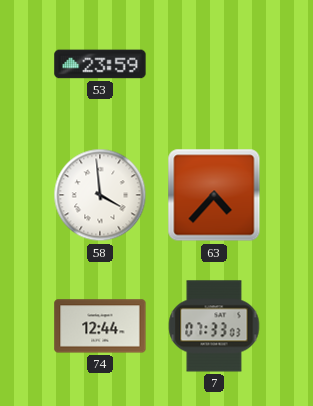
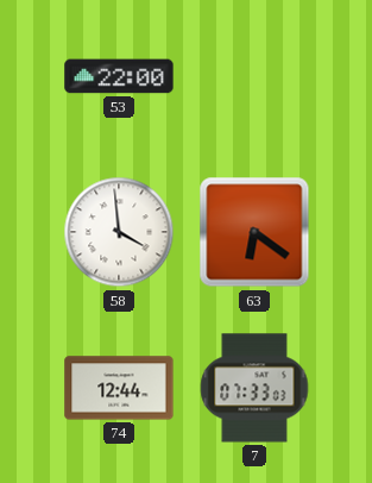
53: 23:59 -> 22:00
63: 4:37 -> 6:21
